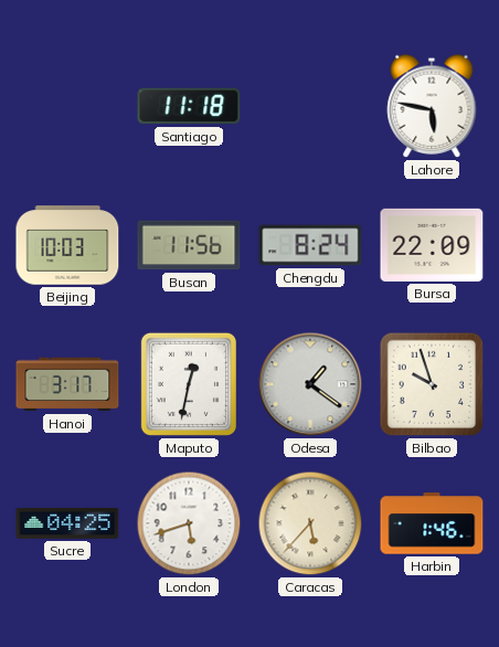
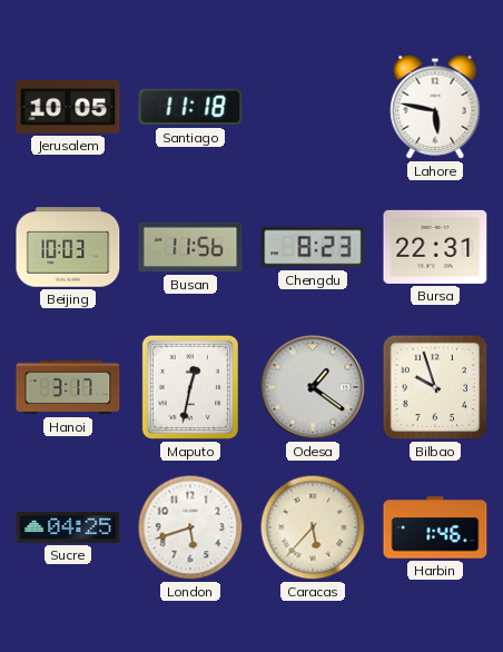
Jerusalem: none -> 10:05
Chengdu: 8:24 -> 8:23
Bursa: 22:09 -> 22:31
